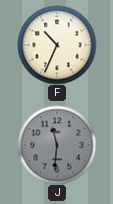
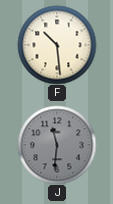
F: 10:34 -> 10:29
